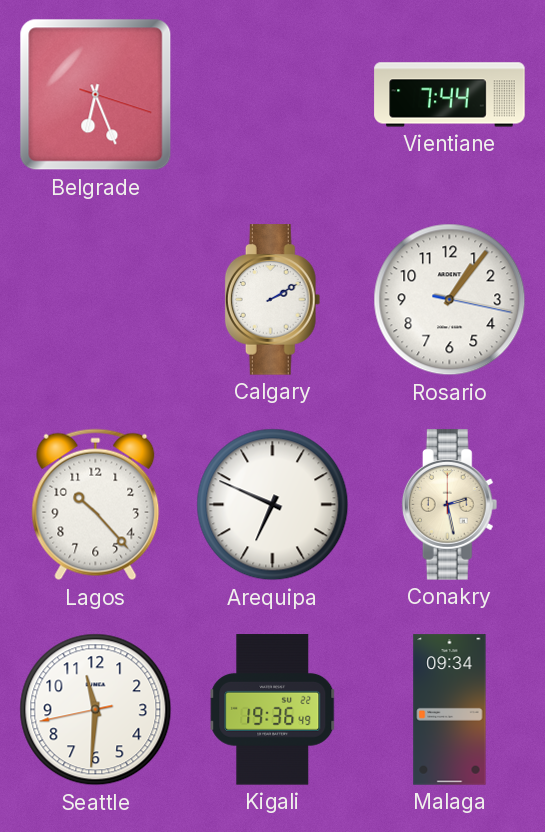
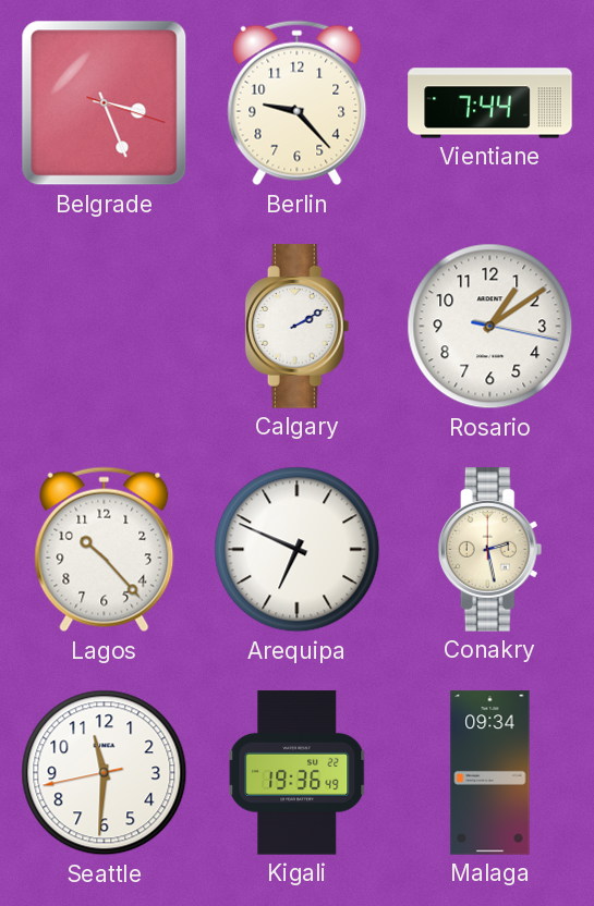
Belgrade: 6:26 -> 3:26
Berlin: none -> 9:23
Rosario: 1:06 -> 1:09
